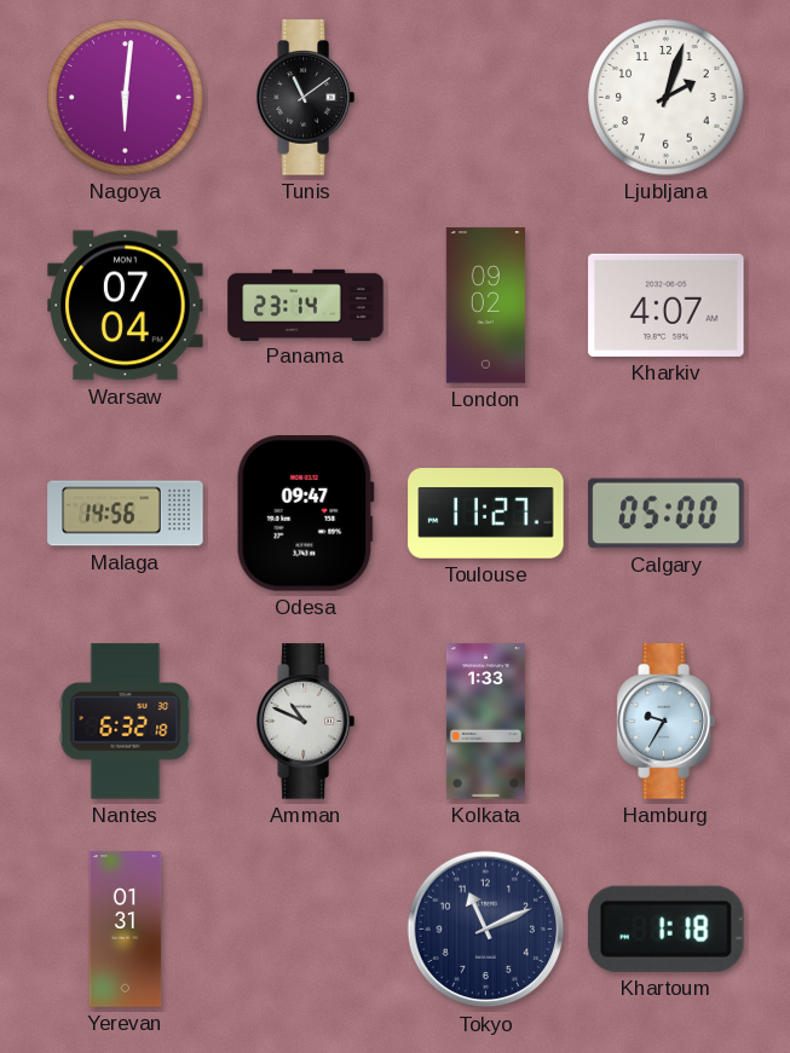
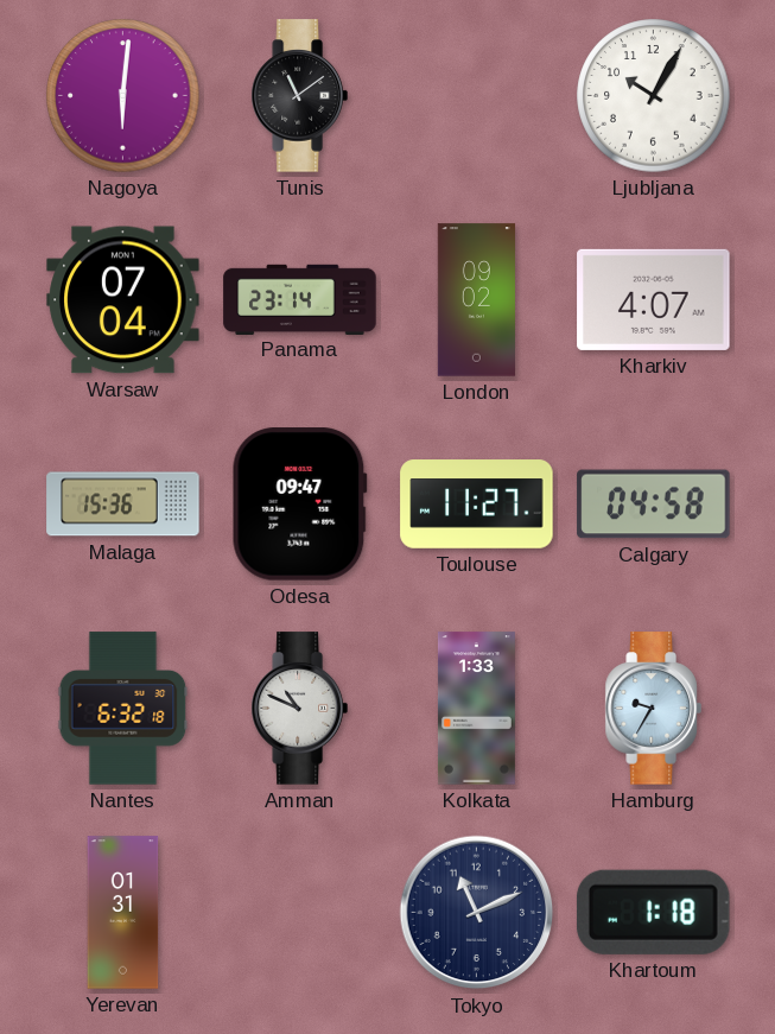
Ljubljana: 2:03 -> 10:05
Malaga: 14:56 -> 15:36
Calgary: 05:00 -> 04:58
